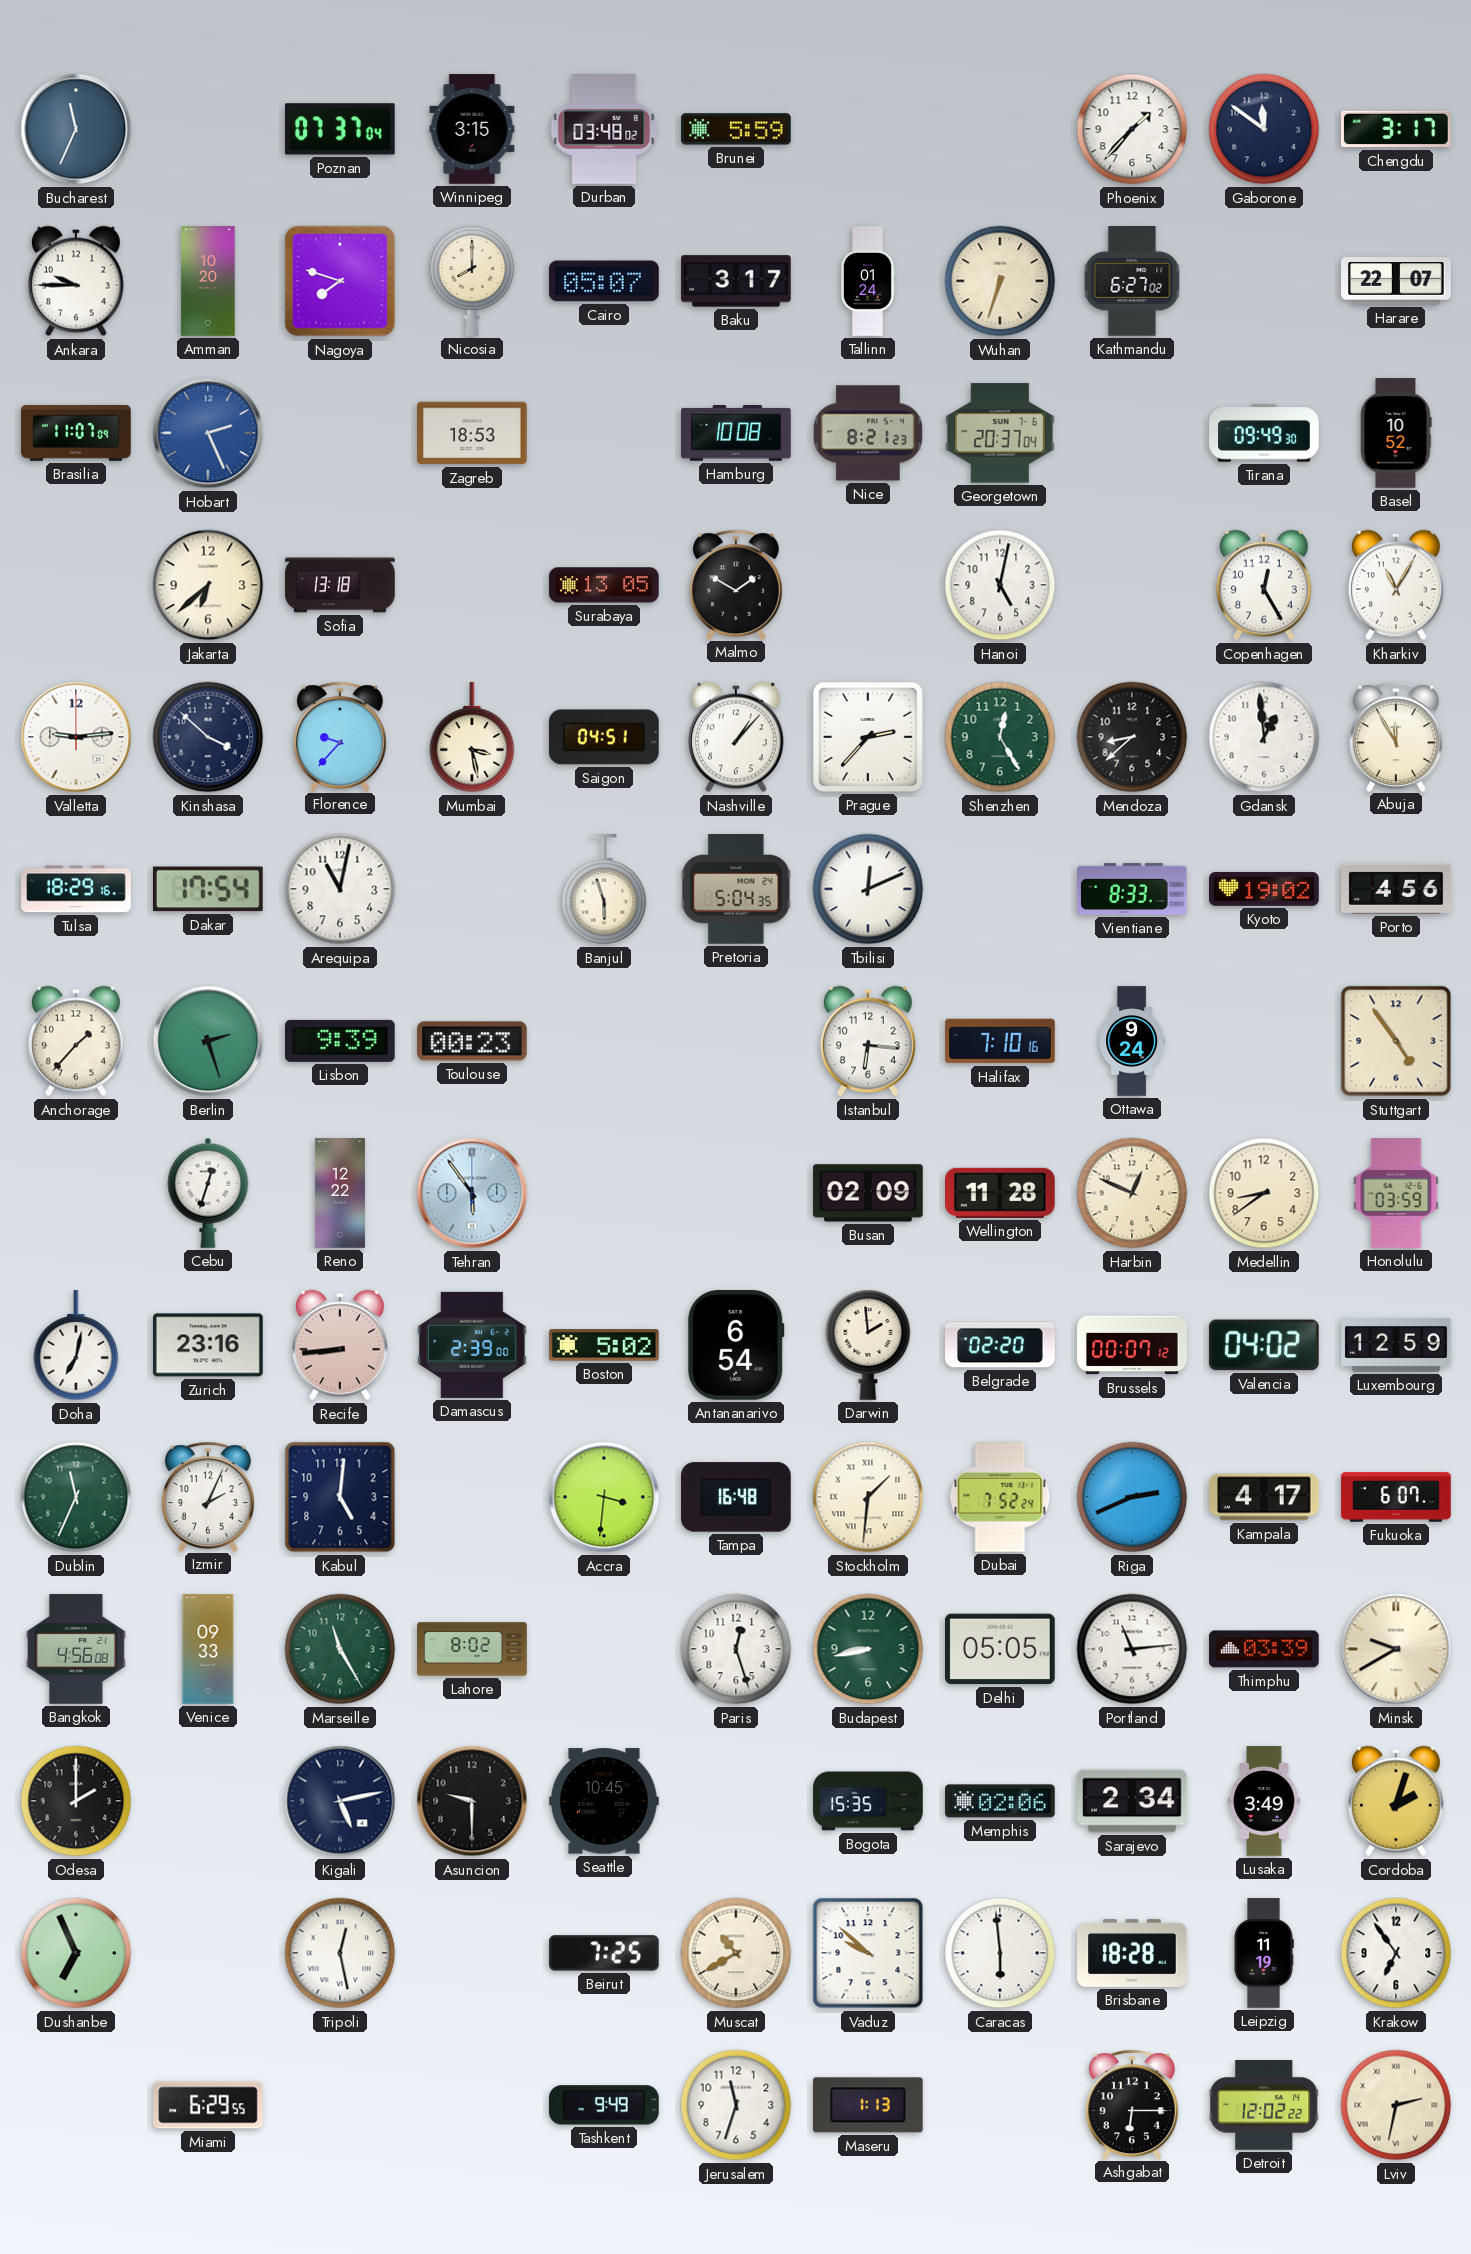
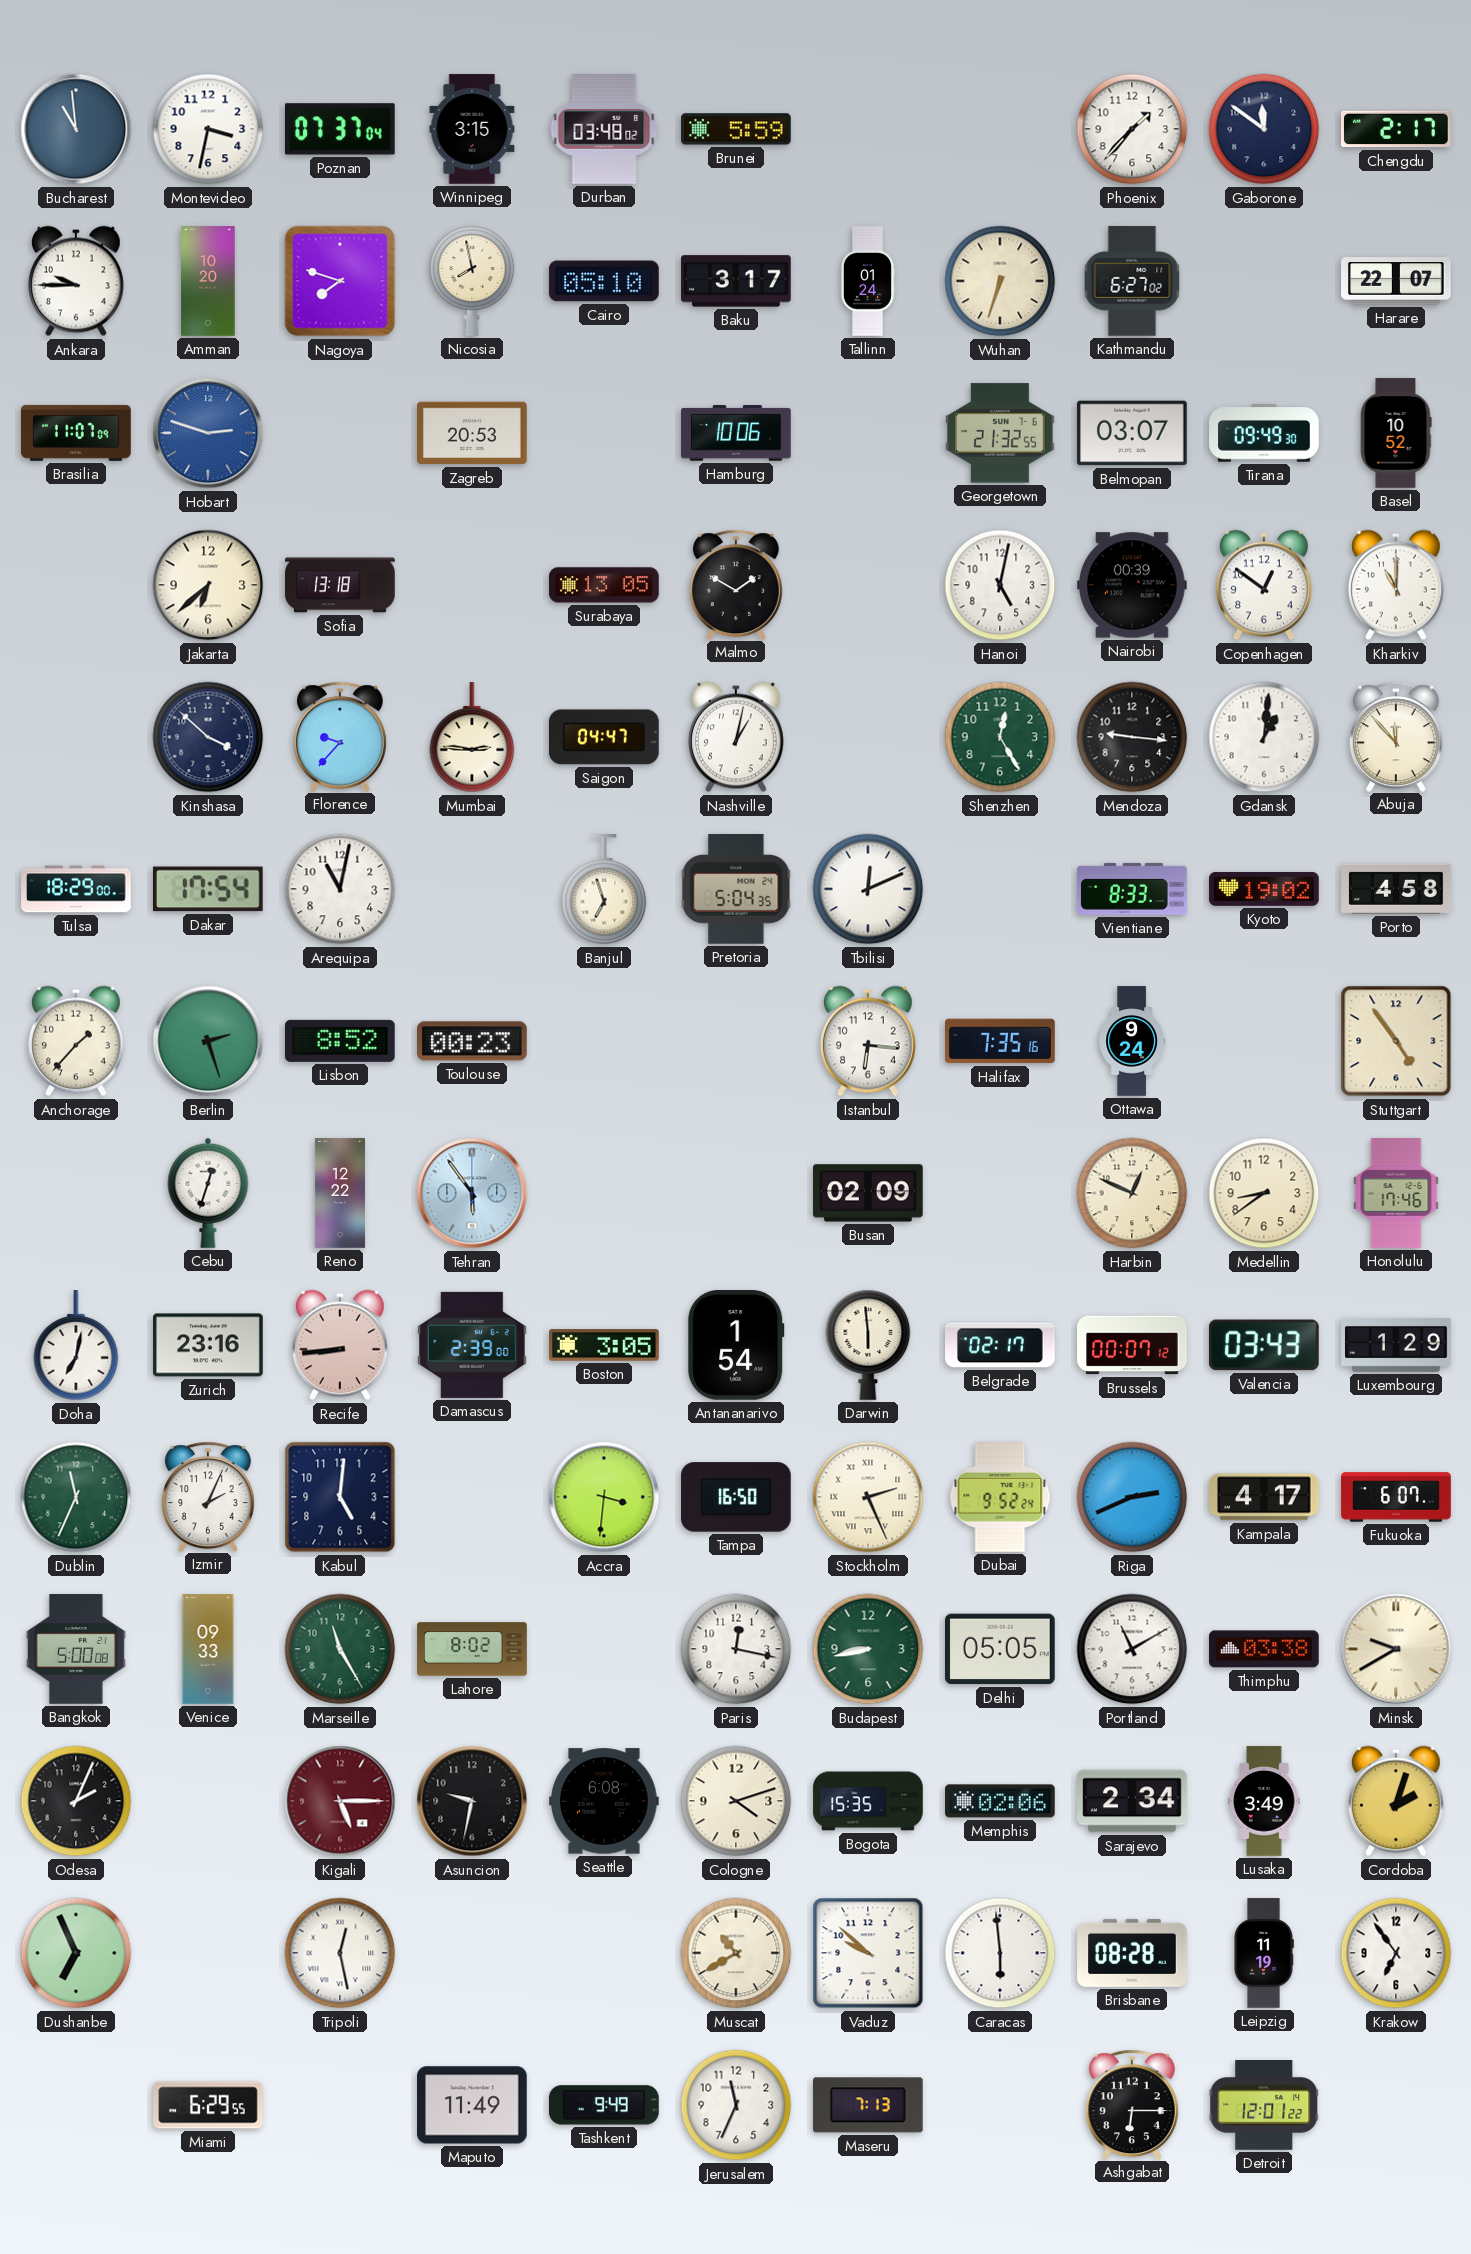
Bucharest: 11:34 -> 10:59
Montevideo: none -> 3:32
Chengdu: 3:17 -> 2:17
Nicosia: 8:00 -> 7:58
Cairo: 05:07 -> 05:10
Hobart: 2:26 -> 2:48
Zagreb: 18:53 -> 20:53
Hamburg: 10:08 -> 10:06
Nice: 8:21 -> none
Georgetown: 20:37 -> 21:32
Belmopan: none -> 03:07
Nairobi: none -> 00:39
Copenhagen: 12:25 -> 12:51
Kharkiv: 11:05 -> 11:00
Valletta: 9:14 -> none
Mumbai: 3:28 -> 2:46
Saigon: 04:51 -> 04:47
Nashville: 1:07 -> 1:02
Prague: 2:37 -> none
Mendoza: 8:38 -> 9:16
Gdansk: 12:59 -> 1:01
Abuja: 11:55 -> 11:53
Tulsa: 18:29:16 -> 18:29:00
Banjul: 5:57 -> 6:57
Porto: 4:56 -> 4:58
Lisbon: 9:39 -> 8:52
Halifax: 7:10 -> 7:35
Wellington: 11:28 -> none
Honolulu: 03:59 -> 17:46
Boston: 5:02 -> 3:05
Antananarivo: 6:54 -> 1:54
Darwin: 1:59 -> 5:59
Belgrade: 02:20 -> 02:17
Valencia: 04:02 -> 03:43
Luxembourg: 12:59 -> 1:29
Tampa: 16:48 -> 16:50
Stockholm: 1:31 -> 2:26
Dubai: 7:52 -> 9:52
Bangkok: 4:56 -> 5:00
Paris: 12:27 -> 12:17
Portland: 11:14 -> 11:10
Thimphu: 03:39 -> 03:38
Odesa: 2:00 -> 2:04
Kigali: 5:13 -> 5:15
Kigali dial: navy -> burgundy
Asuncion: 9:30 -> 9:32
Seattle: 10:45 -> 6:08
Cologne: none -> 4:12
Beirut: 7:25 -> none
Brisbane: 18:28 -> 08:28
Maputo: none -> 11:49
Jerusalem: 11:33 -> 11:34
Maseru: 1:13 -> 7:13
Detroit: 12:02 -> 12:01
Lviv: 2:32 -> none
